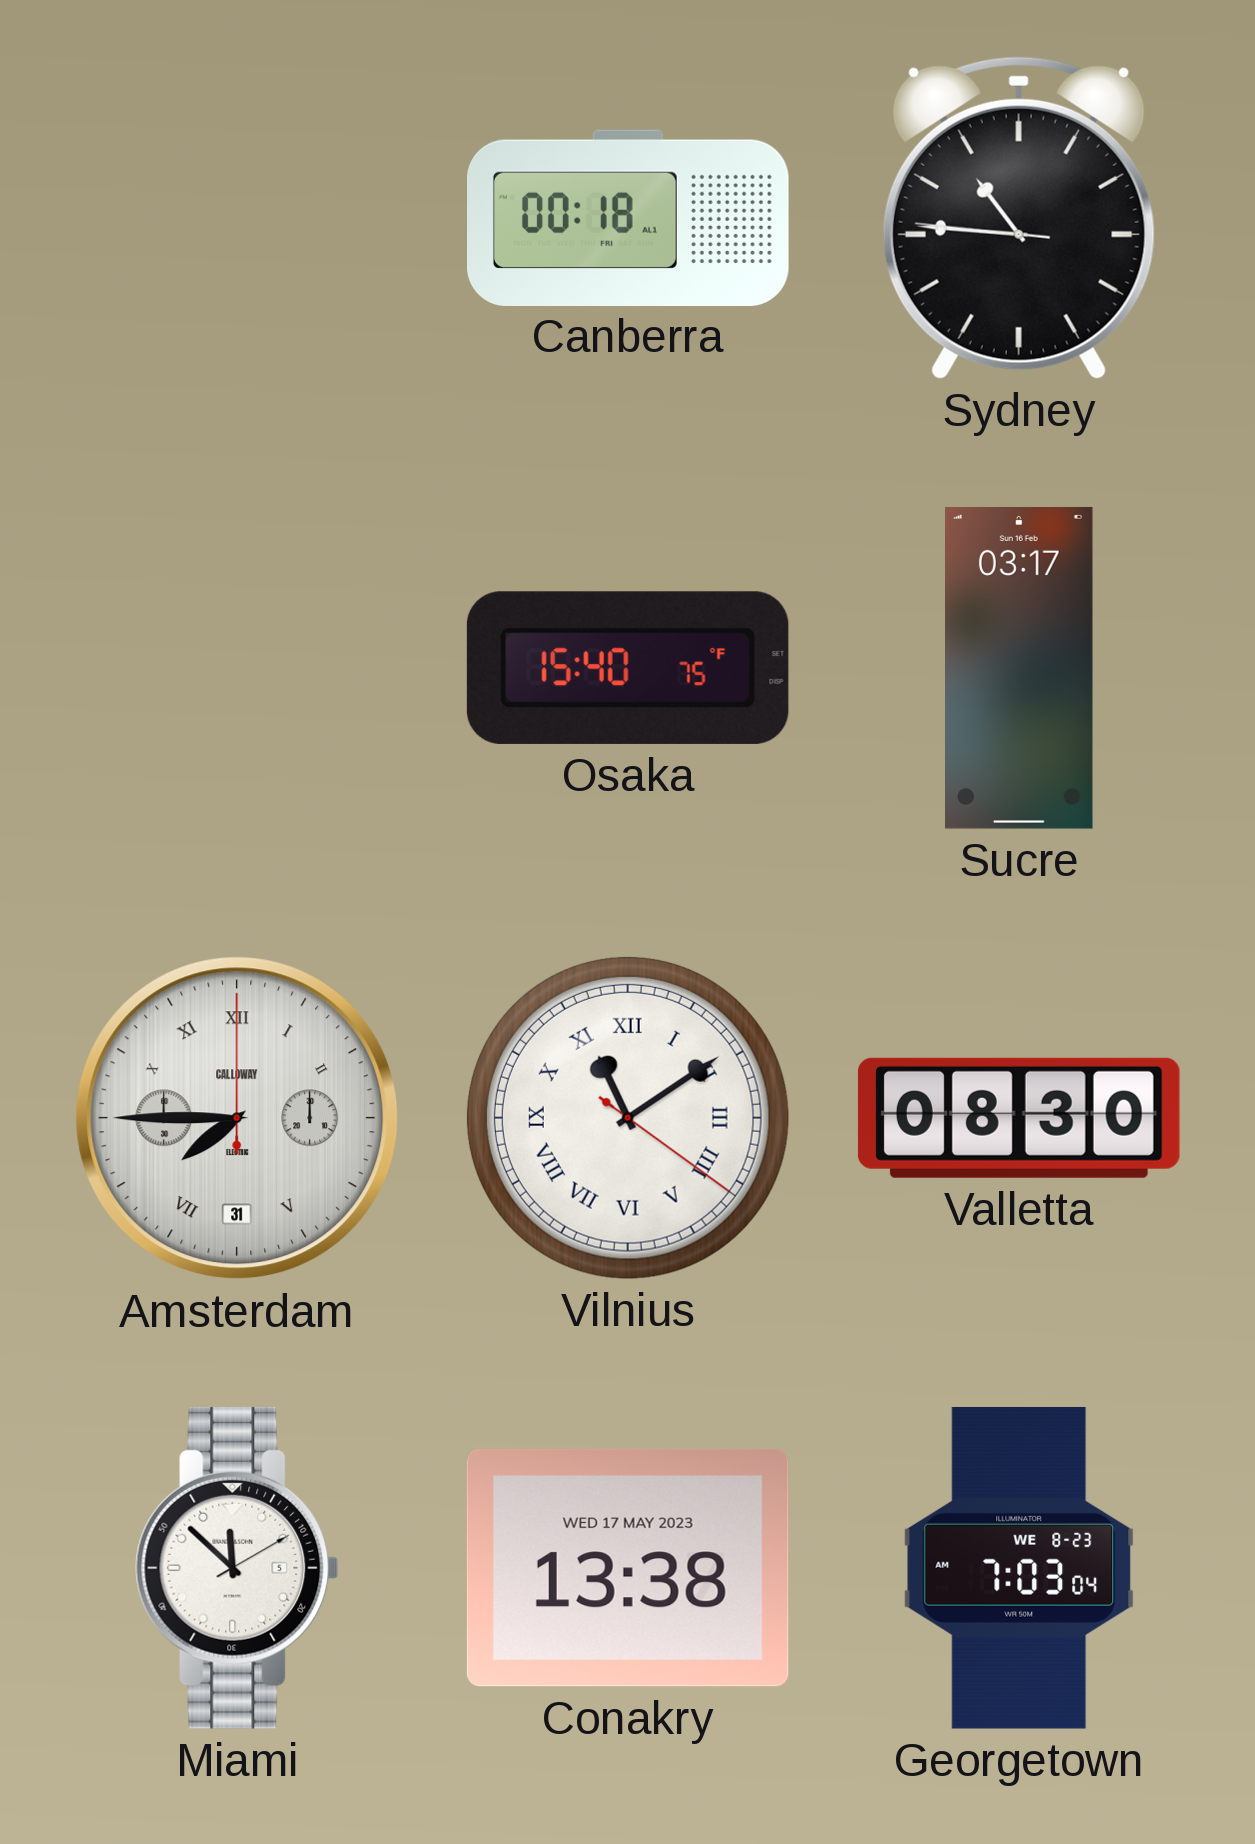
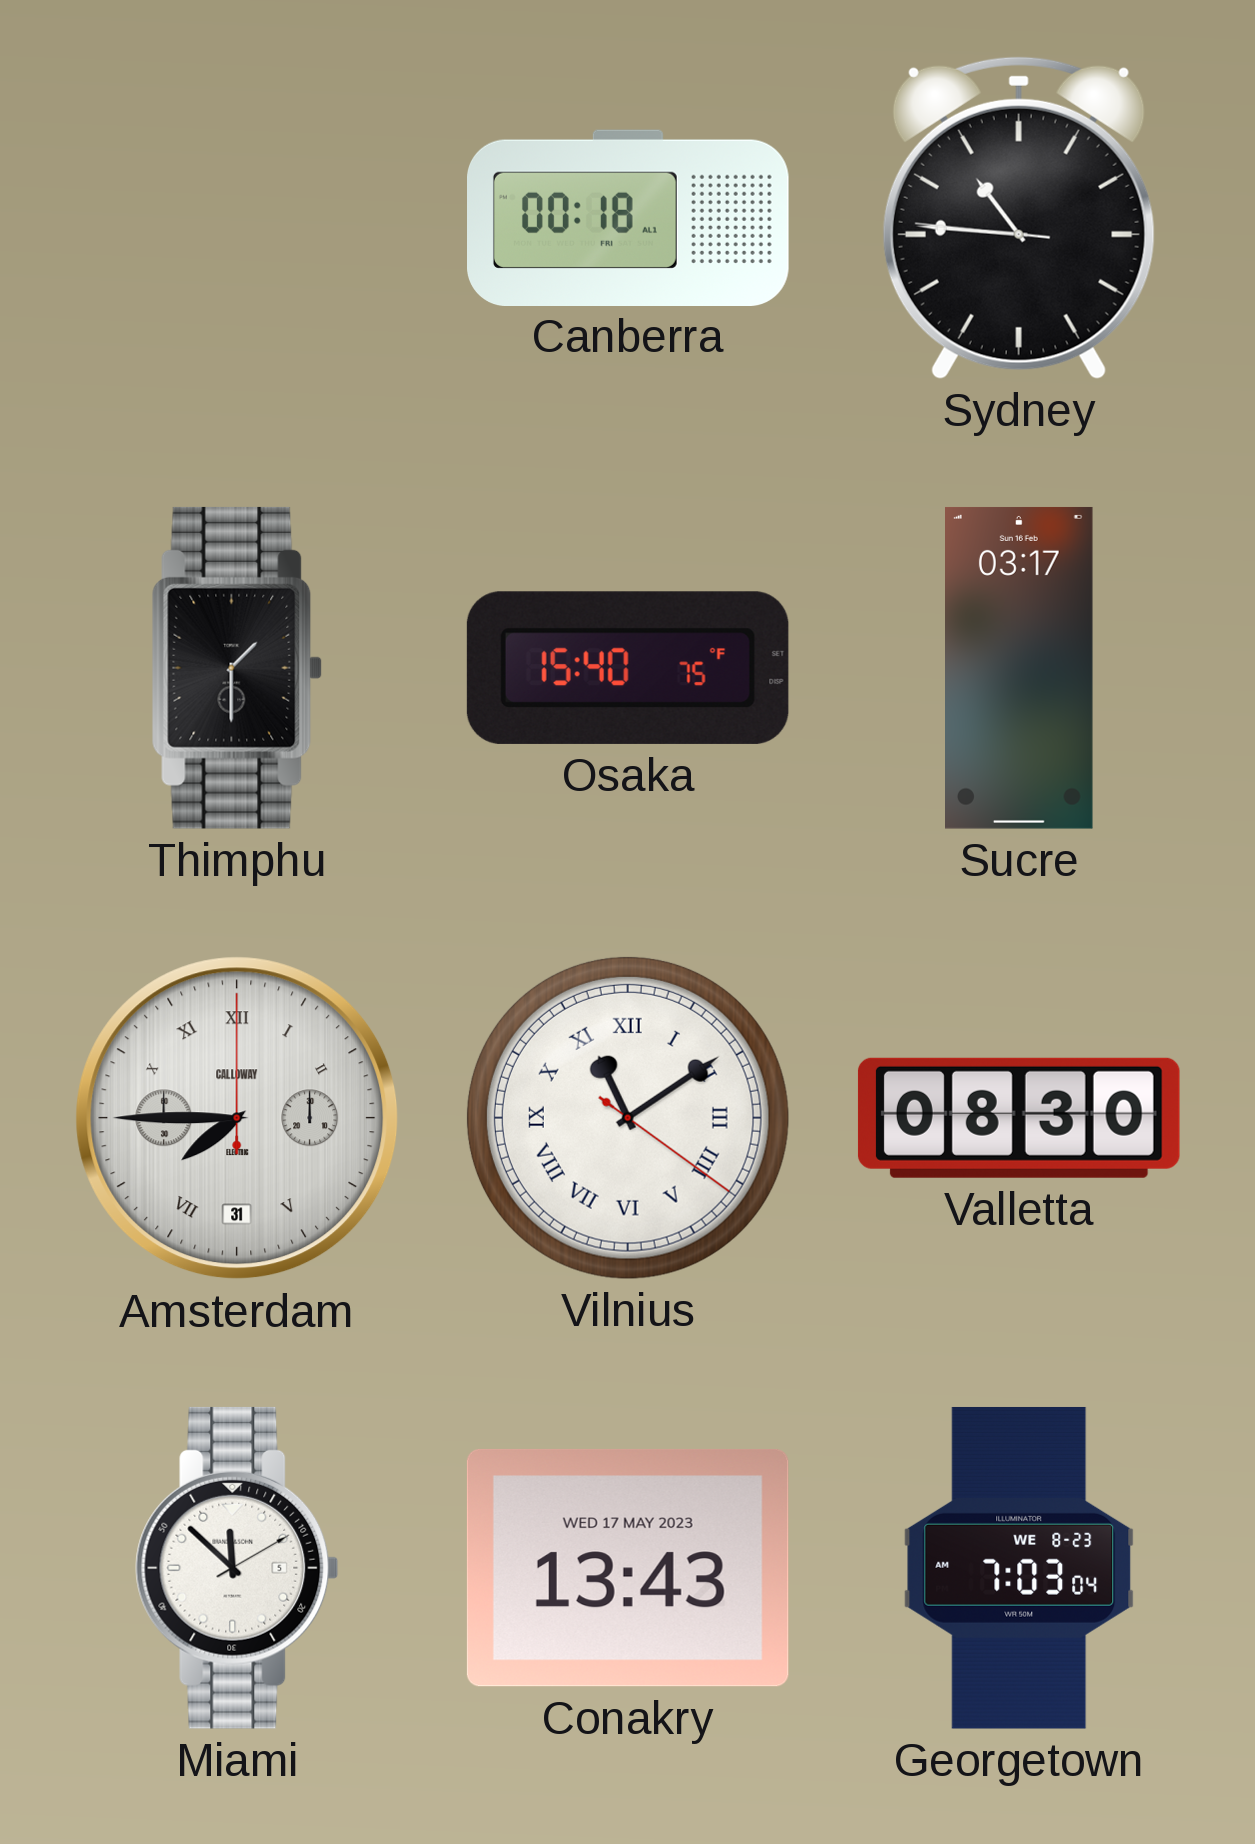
Thimphu: none -> 1:30
Conakry: 13:38 -> 13:43
